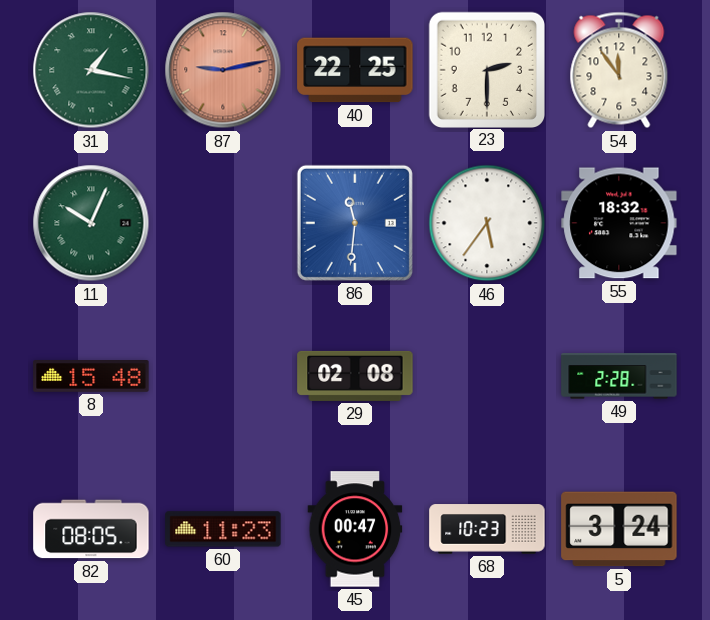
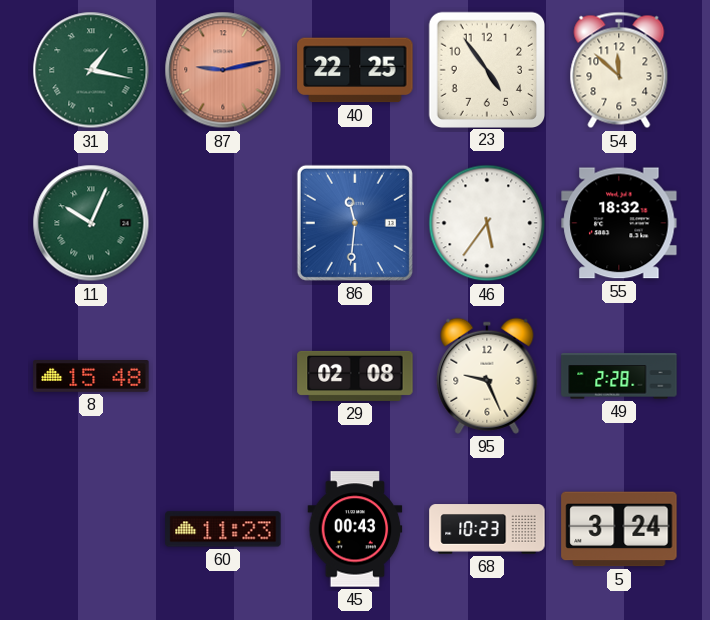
23: 2:30 -> 4:54
54: 11:54 -> 11:52
95: none -> 9:26
82: 08:05 -> none
45: 00:47 -> 00:43
